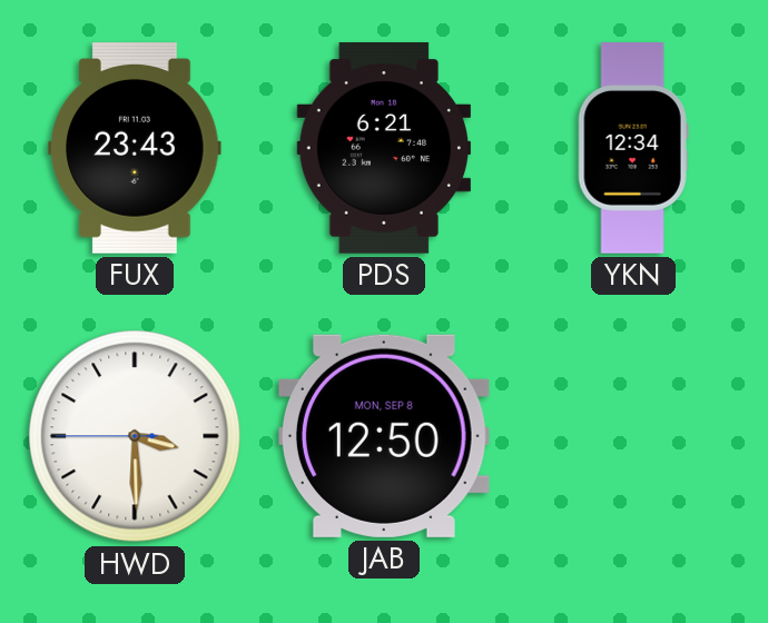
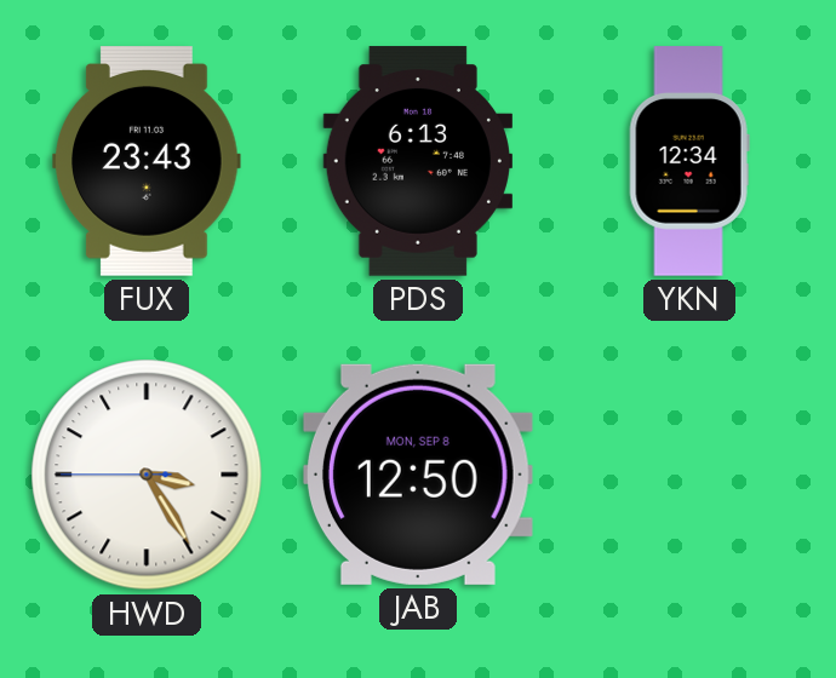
PDS: 6:21 -> 6:13
HWD: 3:29 -> 3:24
